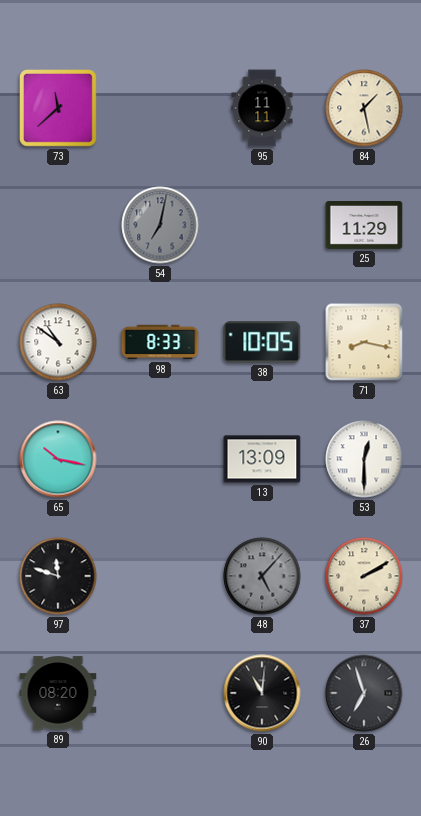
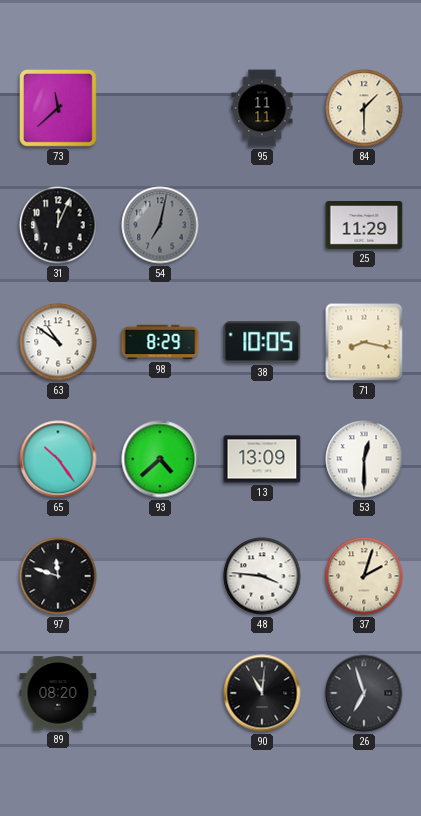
84: 1:28 -> 1:30
31: none -> 12:04
98: 8:33 -> 8:29
65: 10:17 -> 10:24
93: none -> 4:38
48: 5:07 -> 3:46
48 dial: grey -> white
37: 2:10 -> 2:03
